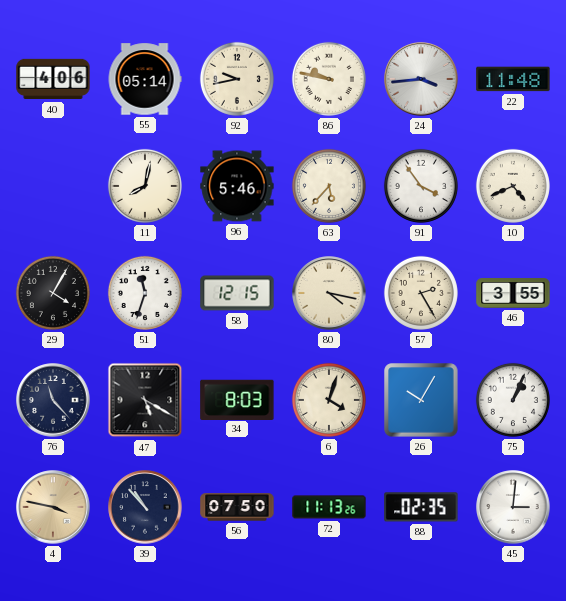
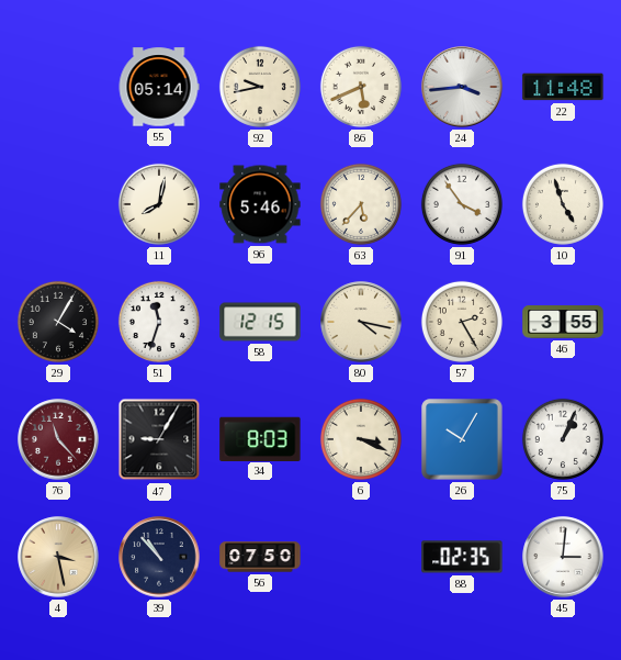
40: 4:06 -> none
86: 9:47 -> 5:41
10: 4:41 -> 4:57
76 dial: navy -> burgundy
47: 5:20 -> 9:05
6: 4:03 -> 3:19
4: 3:47 -> 3:28
72: 11:13 -> none
